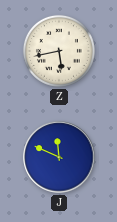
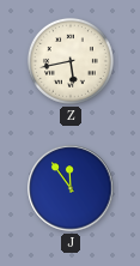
J: 11:49 -> 11:54
